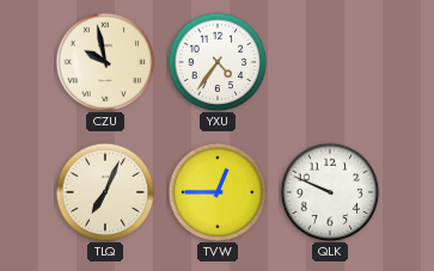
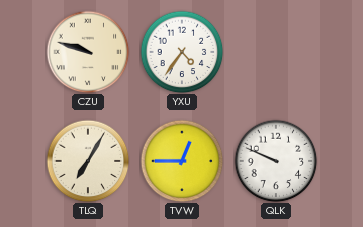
CZU: 9:58 -> 9:48
TLQ: 7:04 -> 7:05
